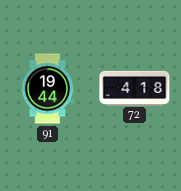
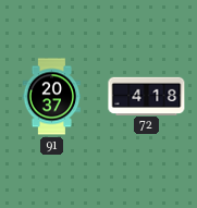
91: 19:44 -> 20:37
